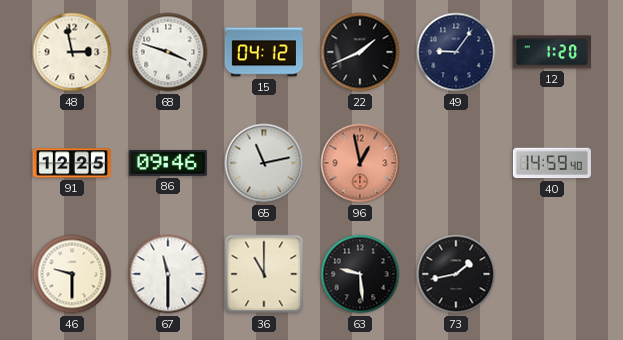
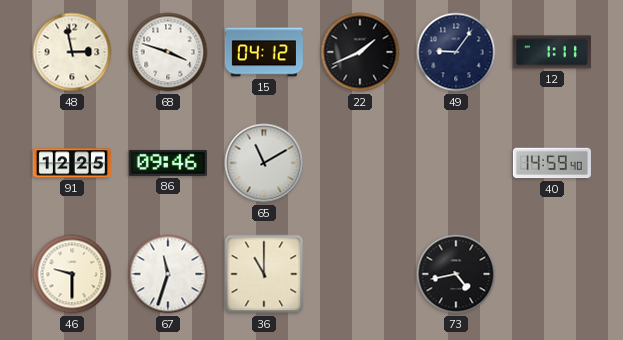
12: 1:20 -> 1:11
65: 11:13 -> 11:10
96: 12:58 -> none
67: 11:30 -> 11:33
63: 9:29 -> none
73: 1:43 -> 4:43
